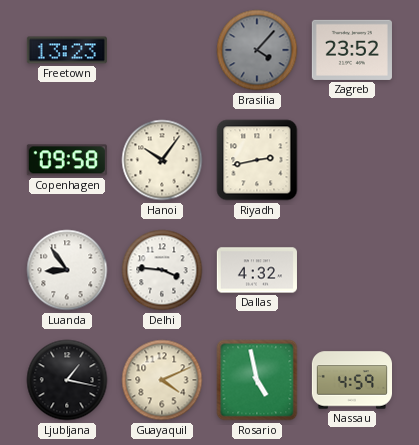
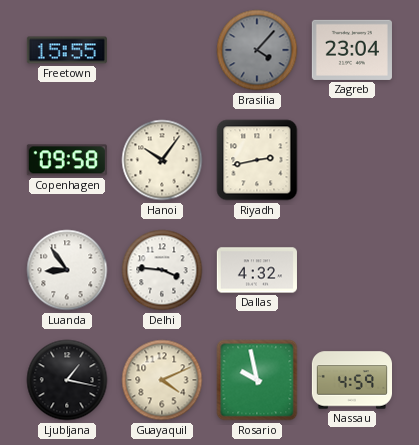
Freetown: 13:23 -> 15:55
Zagreb: 23:52 -> 23:04
Rosario: 4:58 -> 9:58
